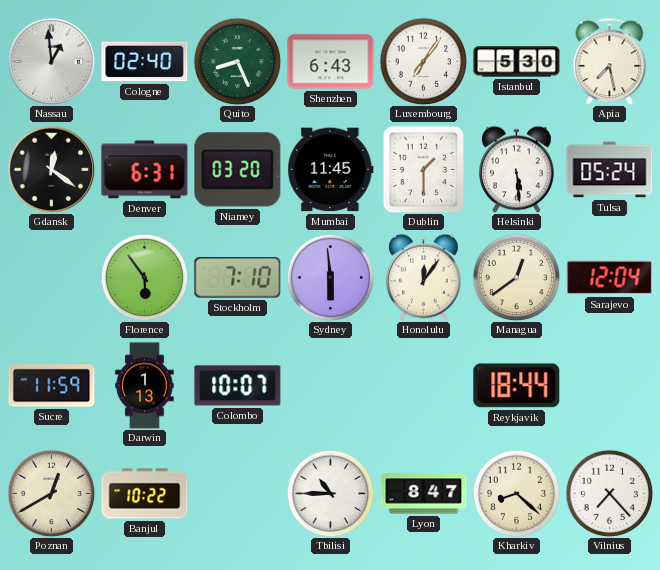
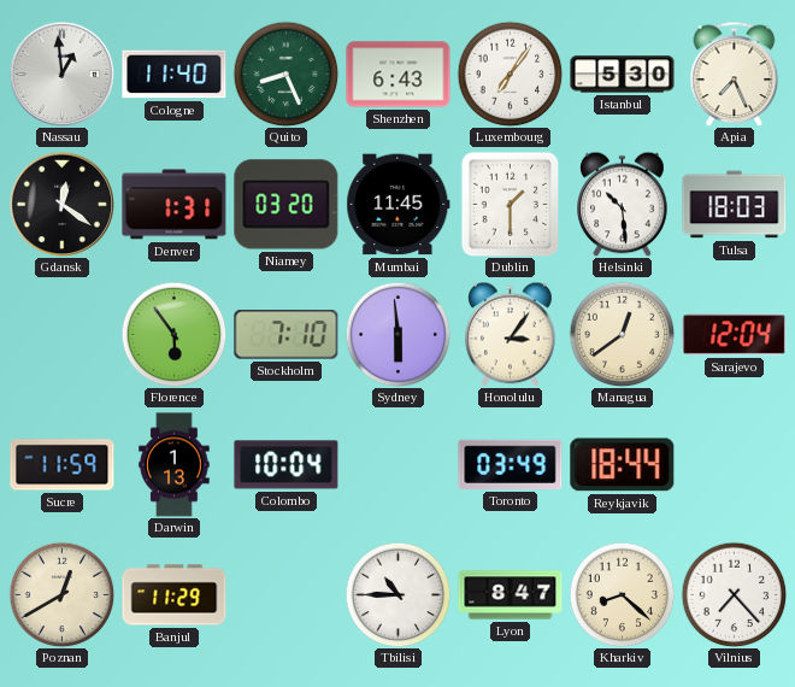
Cologne: 02:40 -> 11:40
Apia: 7:28 -> 7:26
Denver: 6:31 -> 1:31
Helsinki: 5:29 -> 10:29
Tulsa: 05:24 -> 18:03
Honolulu: 12:06 -> 3:06
Colombo: 10:07 -> 10:04
Toronto: none -> 03:49
Banjul: 10:22 -> 11:29
